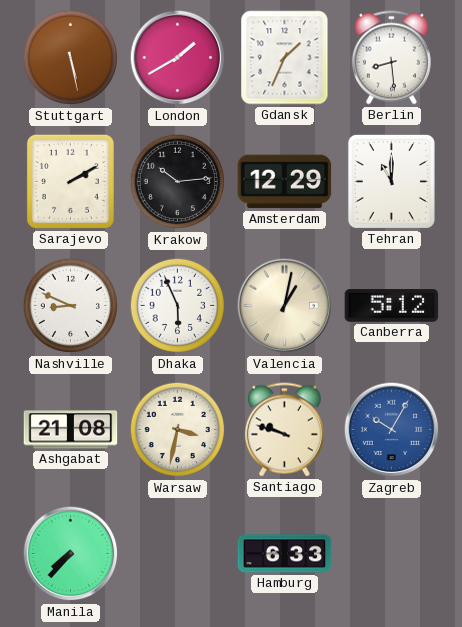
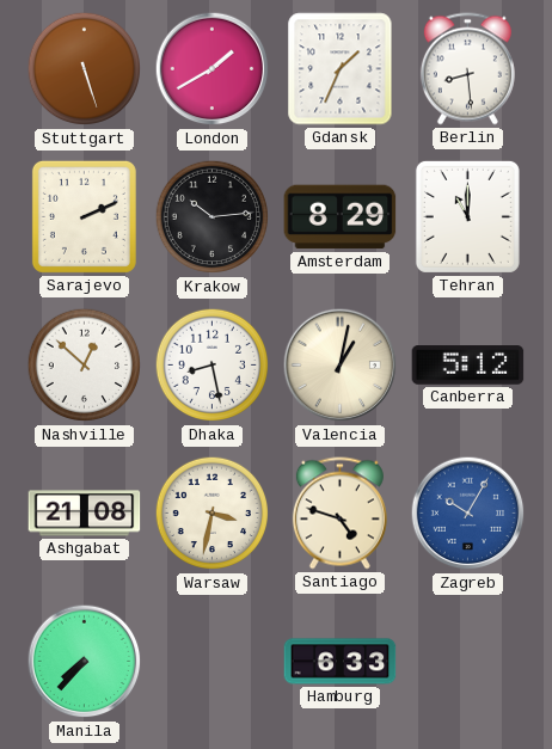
Stuttgart: 5:28 -> 5:27
Sarajevo: 2:10 -> 2:11
Amsterdam: 12:29 -> 8:29
Nashville: 8:49 -> 12:52
Dhaka: 5:56 -> 8:28
Santiago: 9:48 -> 4:48
